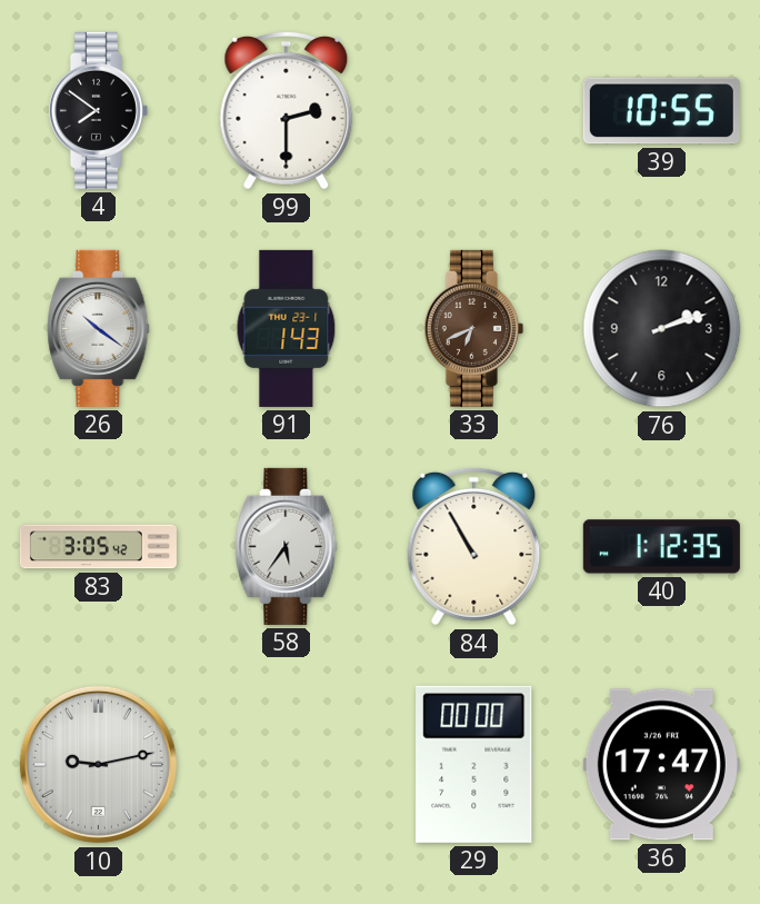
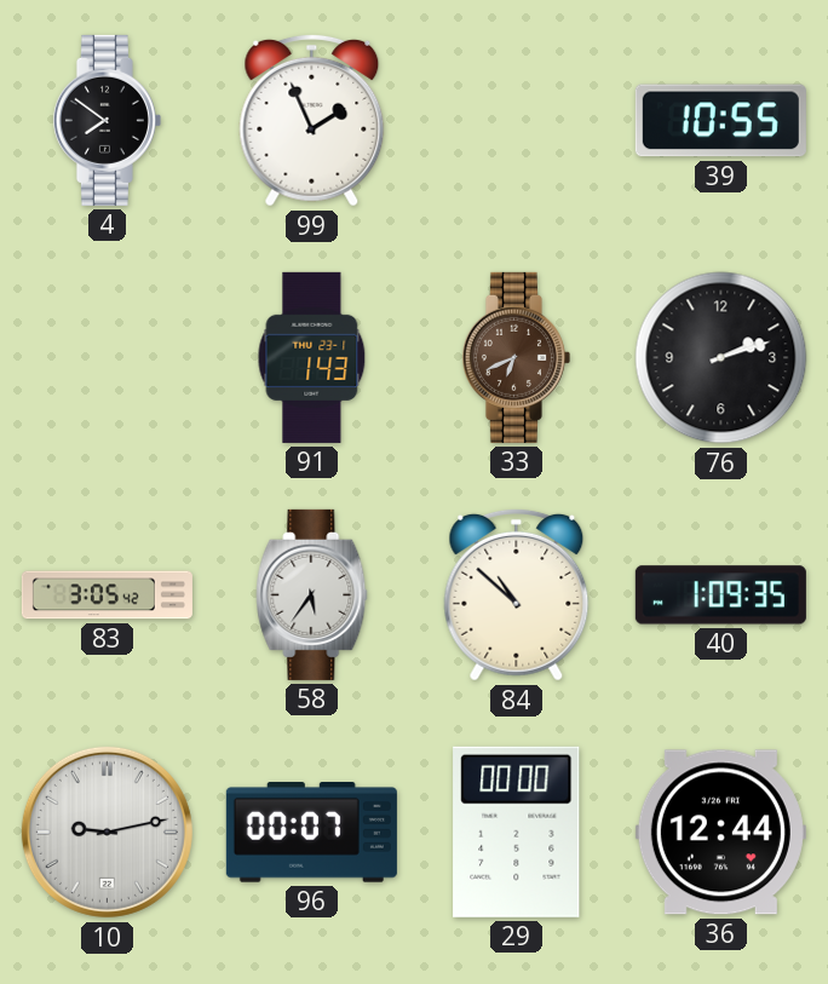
99: 2:30 -> 1:56
26: 10:21 -> none
84: 10:55 -> 10:52
40: 1:12 -> 1:09
96: none -> 00:07
36: 17:47 -> 12:44
